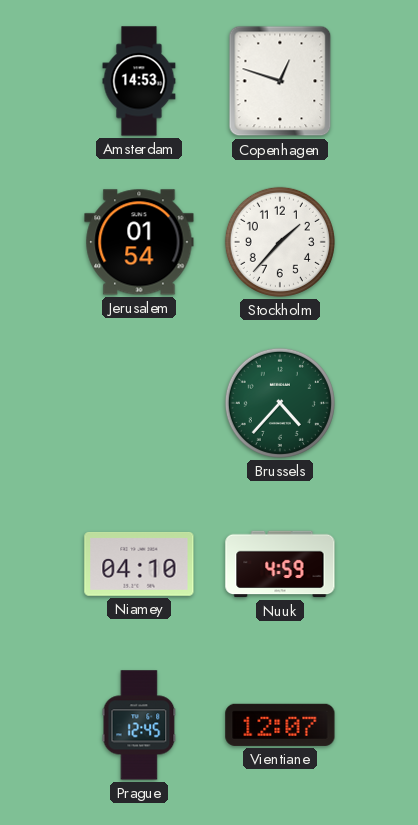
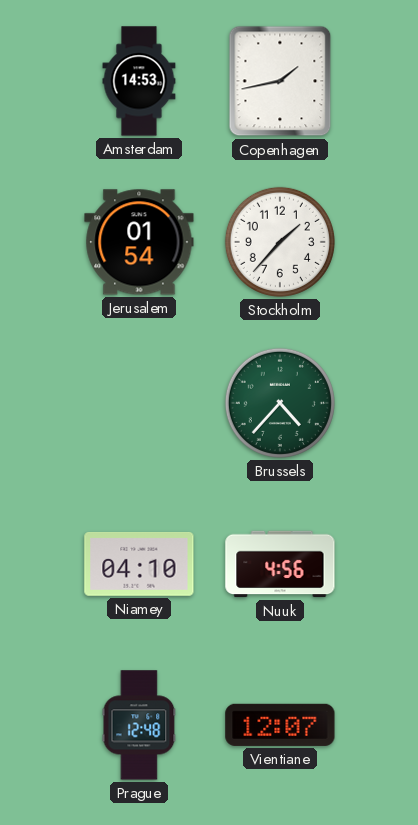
Copenhagen: 12:48 -> 1:43
Nuuk: 4:59 -> 4:56
Prague: 12:45 -> 12:48
